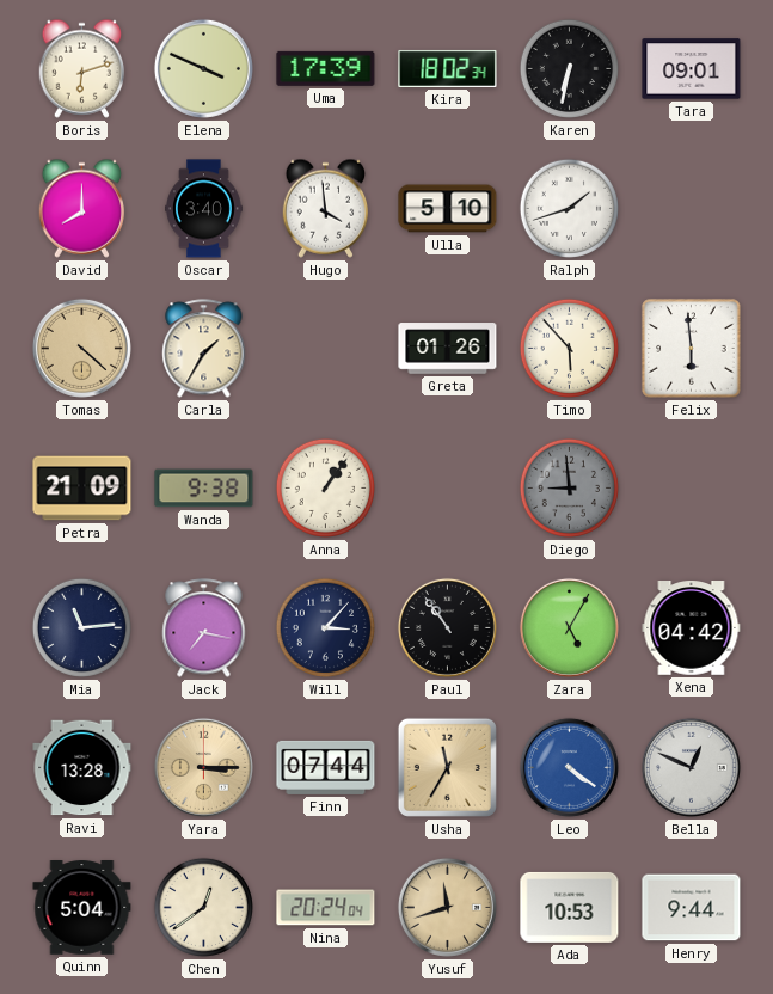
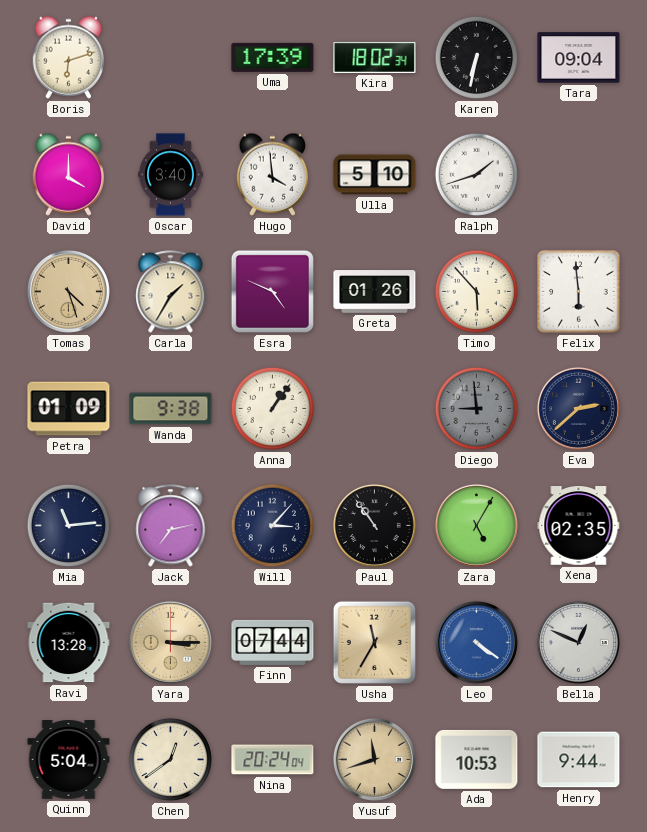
Elena: 3:49 -> none
Tara: 09:01 -> 09:04
David: 8:00 -> 4:00
Tomas: 4:22 -> 4:27
Esra: none -> 4:49
Petra: 21:09 -> 01:09
Eva: none -> 2:38
Jack: 7:17 -> 7:13
Xena: 04:42 -> 02:35
